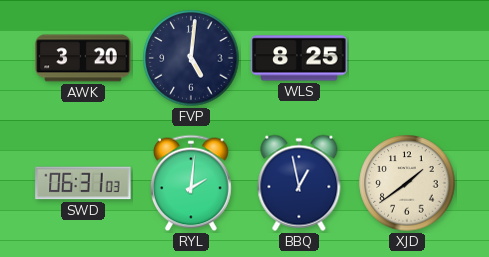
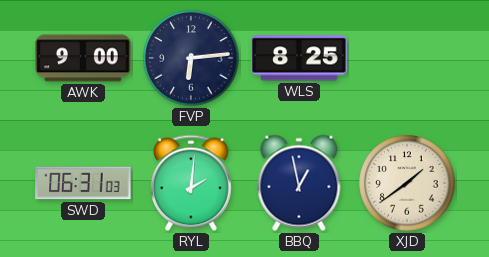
AWK: 3:20 -> 9:00
FVP: 5:01 -> 6:14
